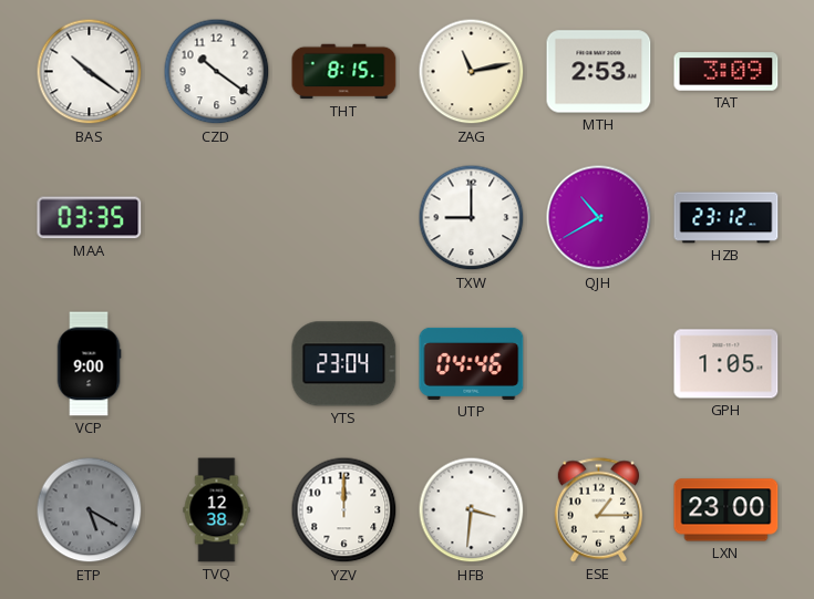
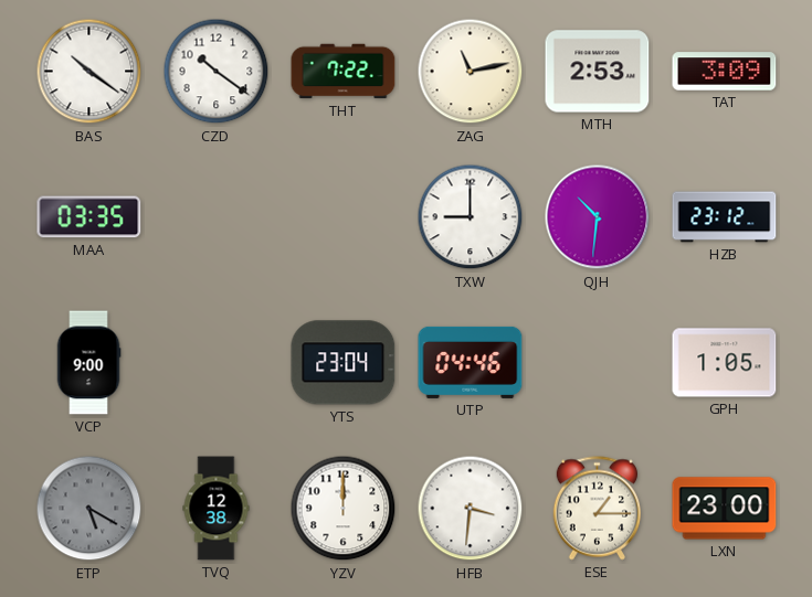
THT: 8:15 -> 7:22
QJH: 10:40 -> 10:31
